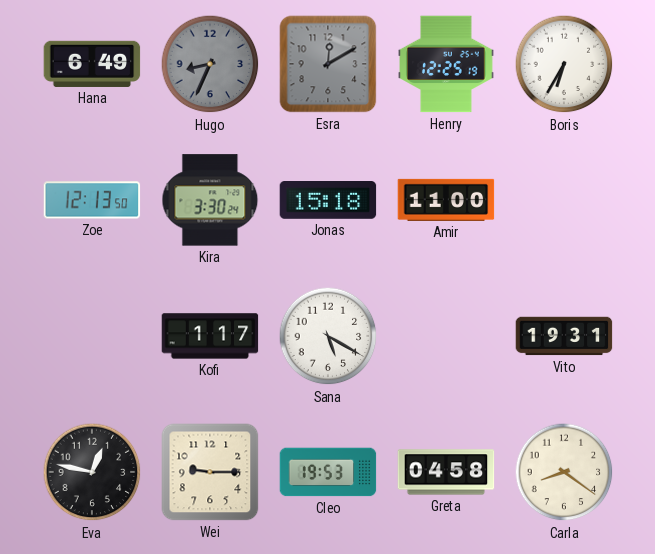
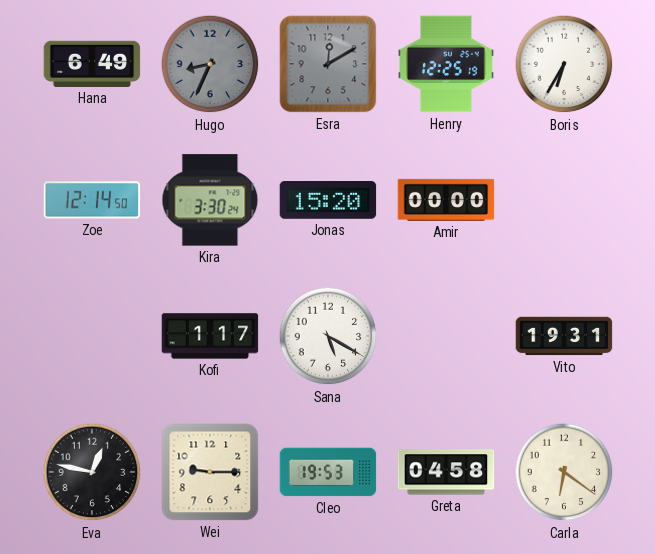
Zoe: 12:13 -> 12:14
Jonas: 15:18 -> 15:20
Amir: 11:00 -> 00:00
Carla: 8:21 -> 6:21
